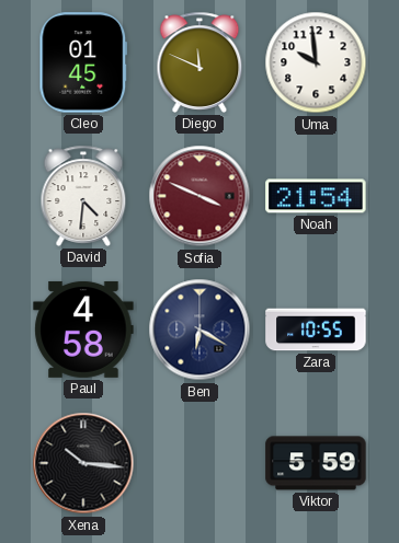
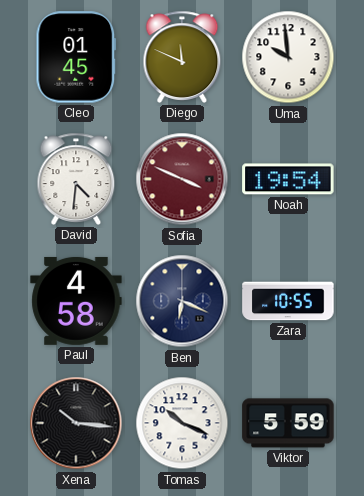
Noah: 21:54 -> 19:54
Ben: 6:20 -> 6:19
Tomas: none -> 10:19
